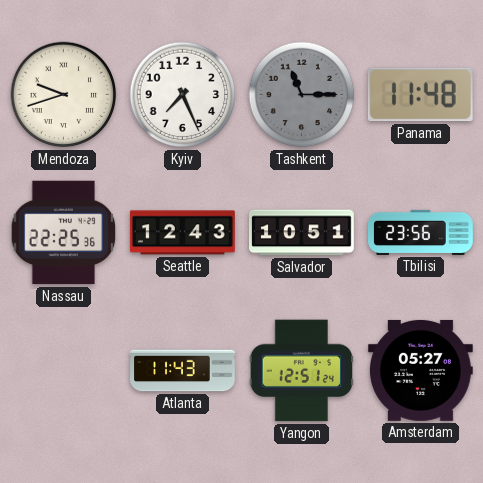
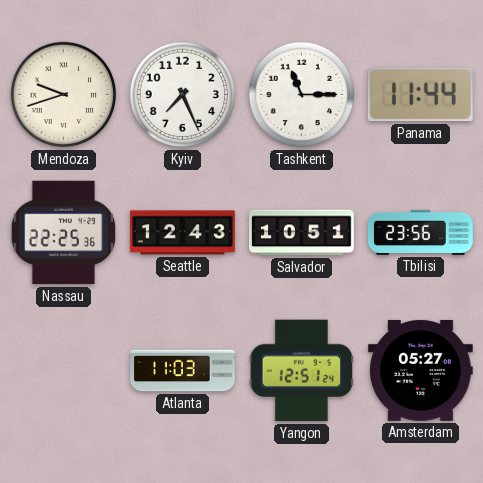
Tashkent dial: grey -> white
Panama: 11:48 -> 11:44
Atlanta: 11:43 -> 11:03
